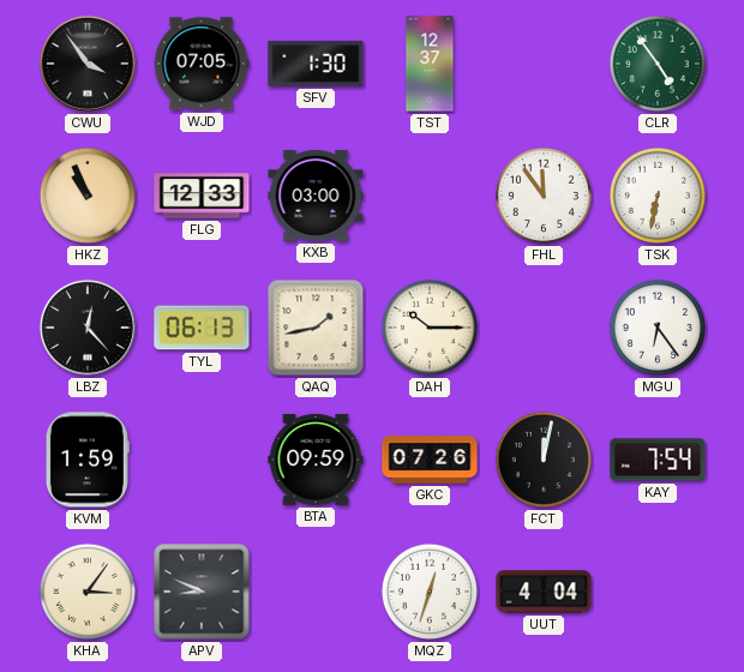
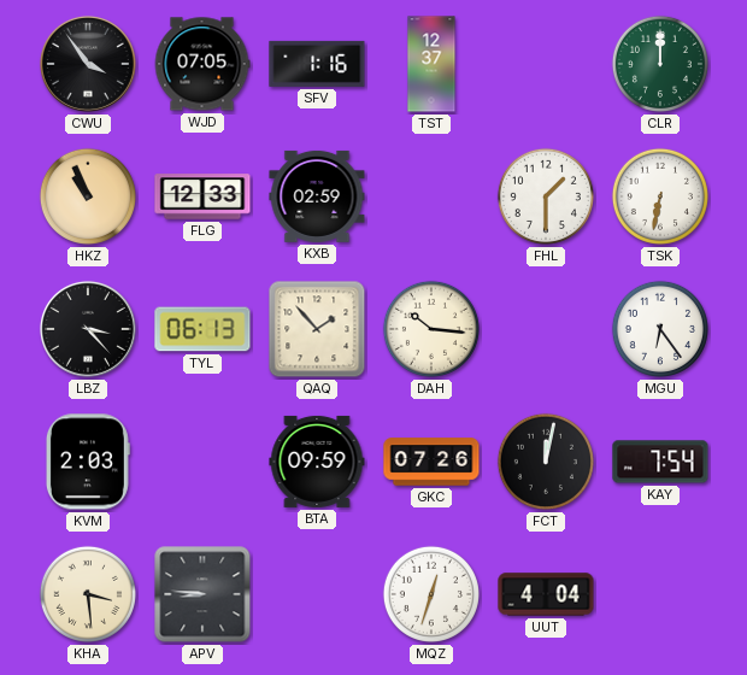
SFV: 1:30 -> 1:16
CLR: 4:54 -> 12:00
KXB: 03:00 -> 02:59
FHL: 11:54 -> 1:30
LBZ: 12:23 -> 3:23
QAQ: 1:43 -> 1:53
DAH: 10:15 -> 10:16
KVM: 1:59 -> 2:03
KHA: 3:06 -> 3:29
APV: 8:49 -> 8:46
